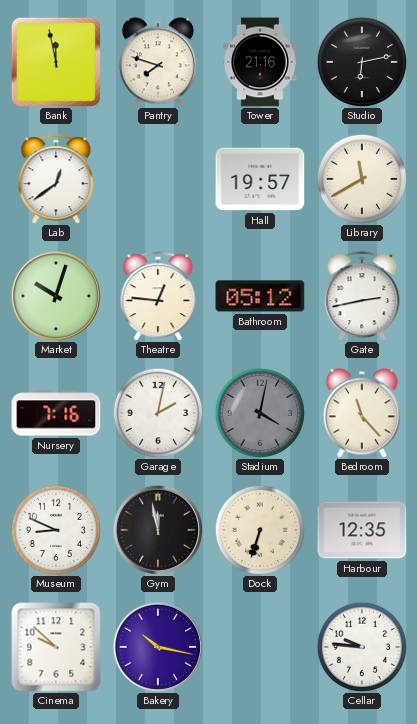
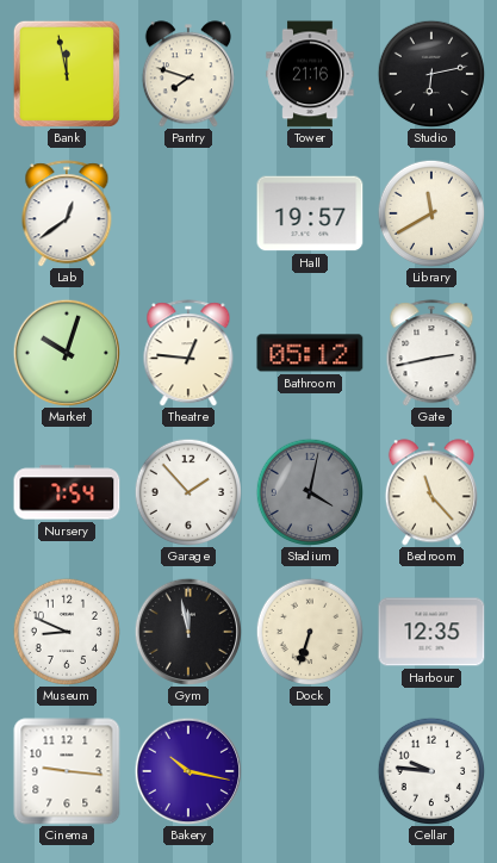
Nursery: 7:16 -> 7:54
Garage: 2:02 -> 1:53
Cinema: 9:52 -> 9:16
